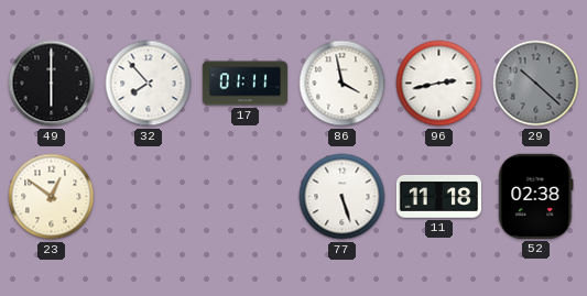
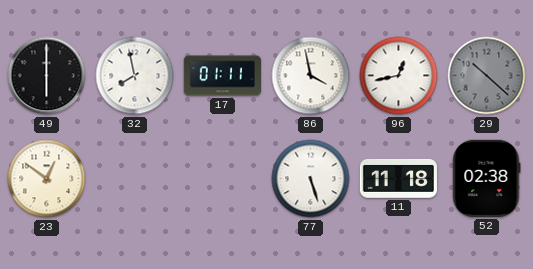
32: 7:53 -> 7:58
96: 2:43 -> 12:43
